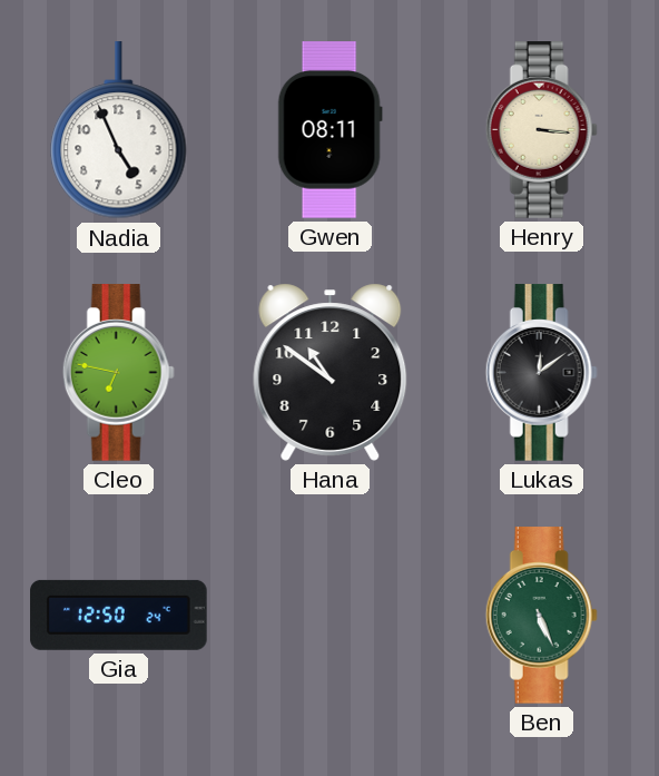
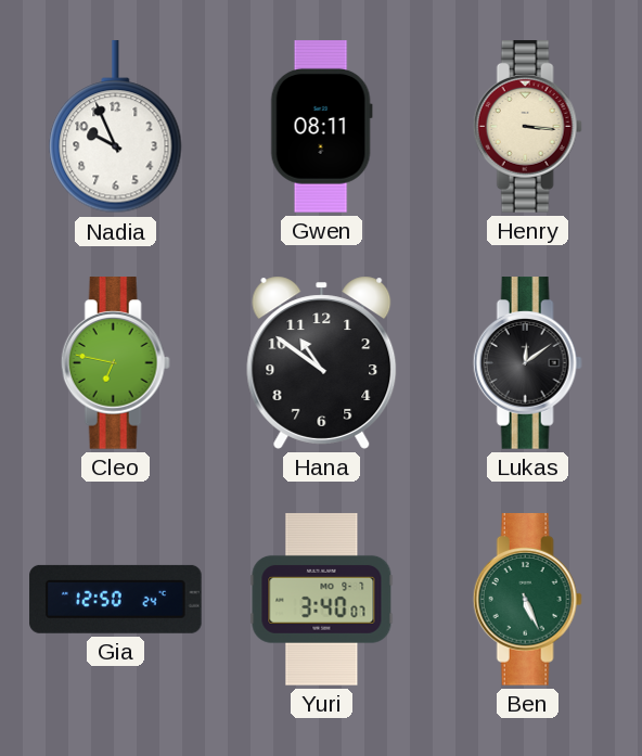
Nadia: 4:56 -> 9:56
Yuri: none -> 3:40
